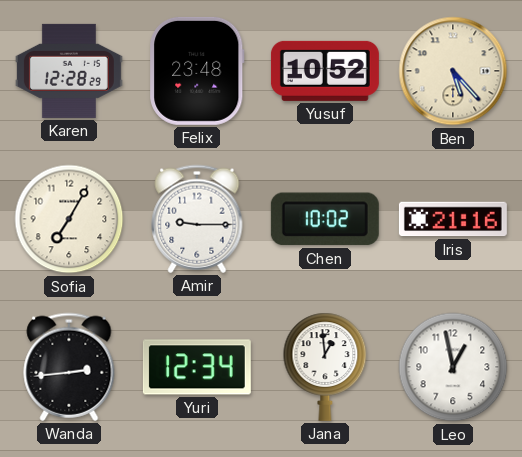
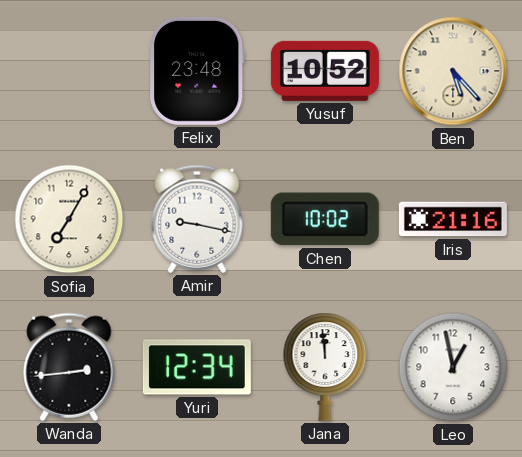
Karen: 12:28 -> none
Amir: 9:15 -> 9:17
Jana: 12:59 -> 11:59
